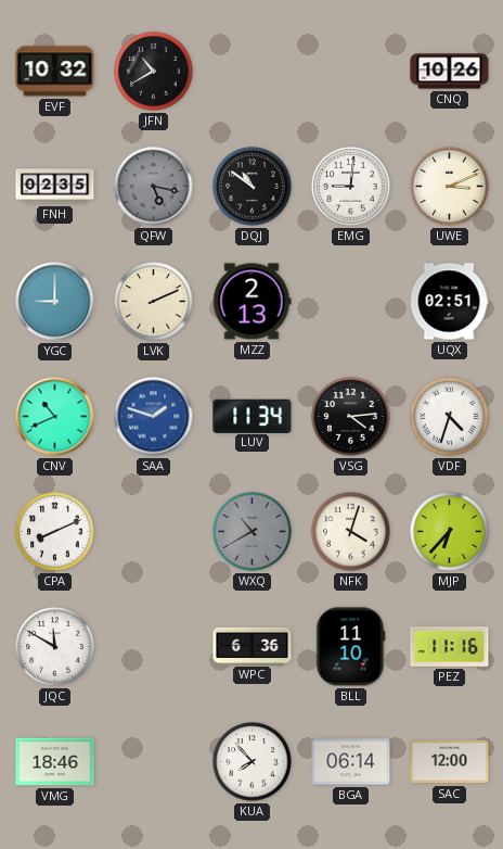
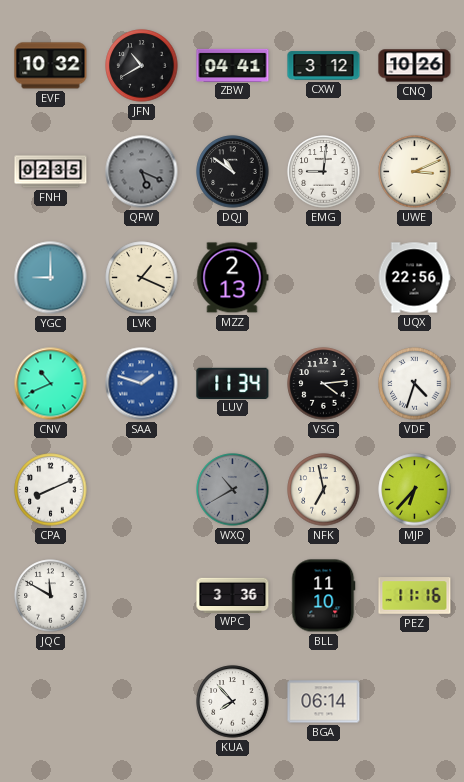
ZBW: none -> 04:41
CXW: none -> 3:12
QFW: 5:17 -> 5:19
LVK: 2:11 -> 1:19
UQX: 02:51 -> 22:56
NFK: 4:03 -> 6:58
WPC: 6:36 -> 3:36
VMG: 18:46 -> none
SAC: 12:00 -> none
